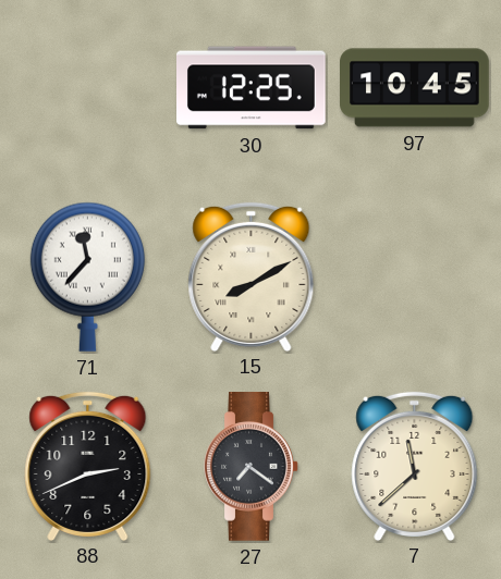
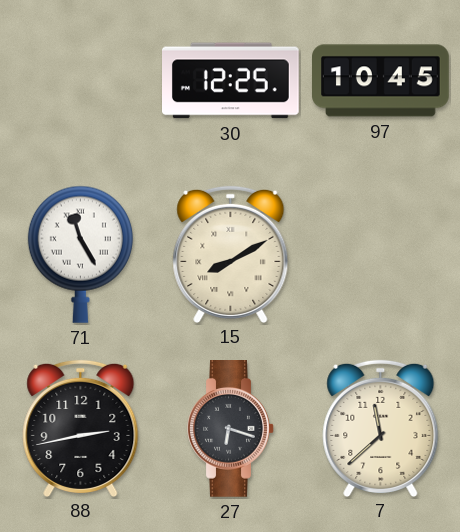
71: 11:37 -> 11:25
88: 2:41 -> 2:43
27: 7:21 -> 6:18
